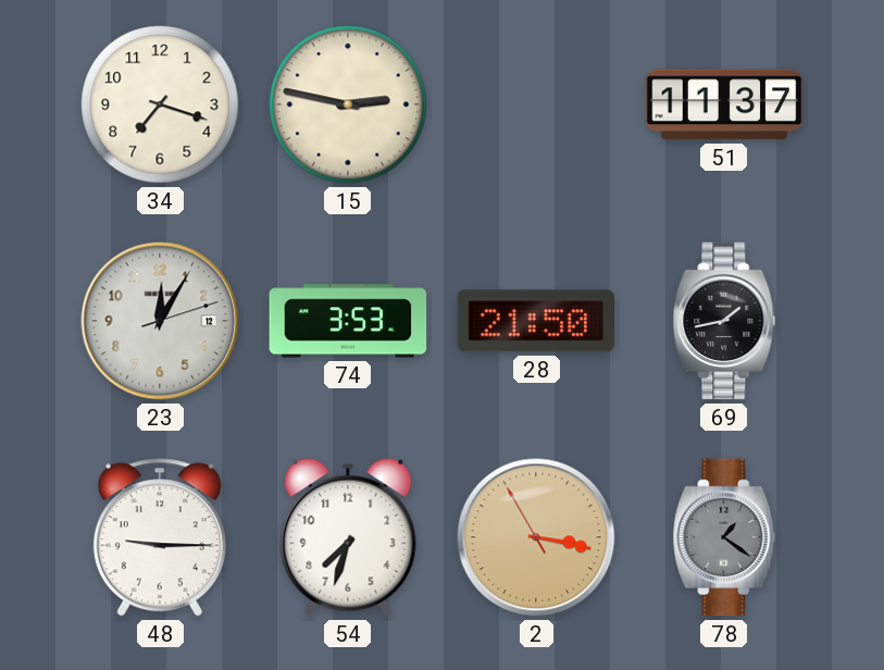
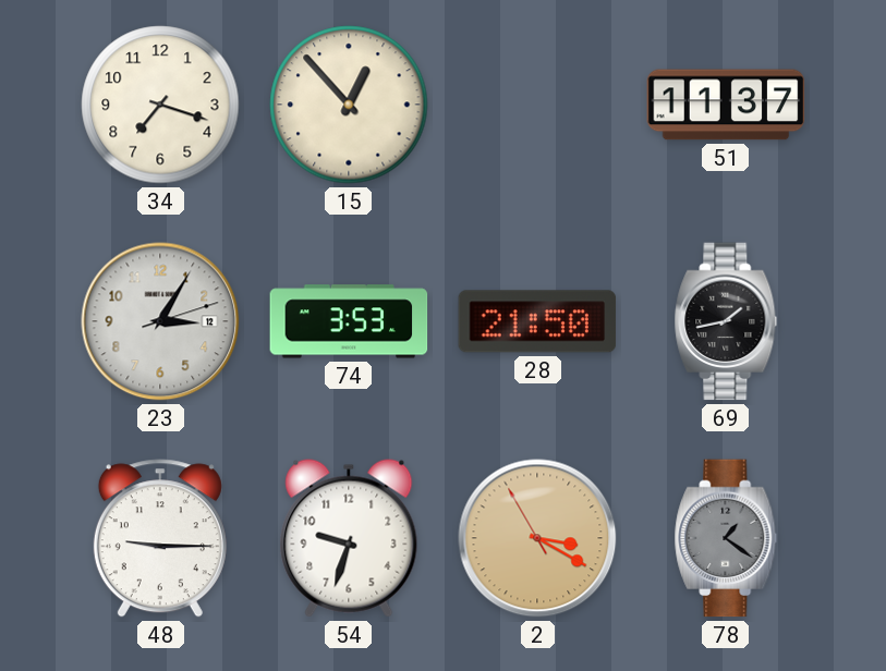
15: 2:47 -> 12:53
23: 12:05 -> 3:05
54: 7:33 -> 9:33
2: 3:16 -> 3:19
